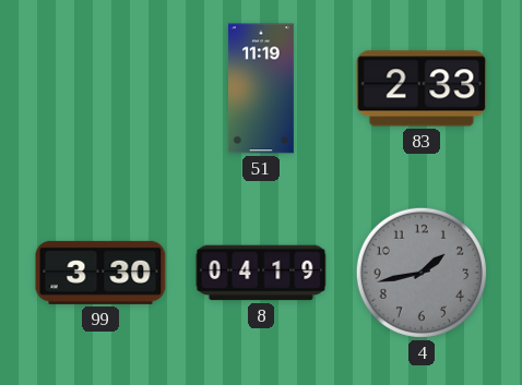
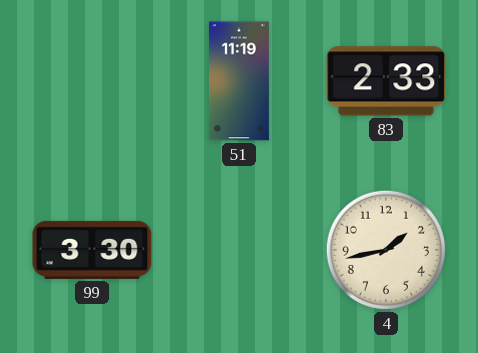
8: 04:19 -> none
4 dial: grey -> cream
